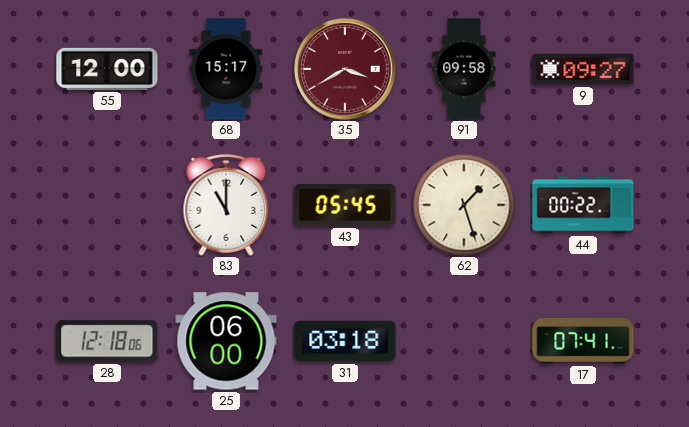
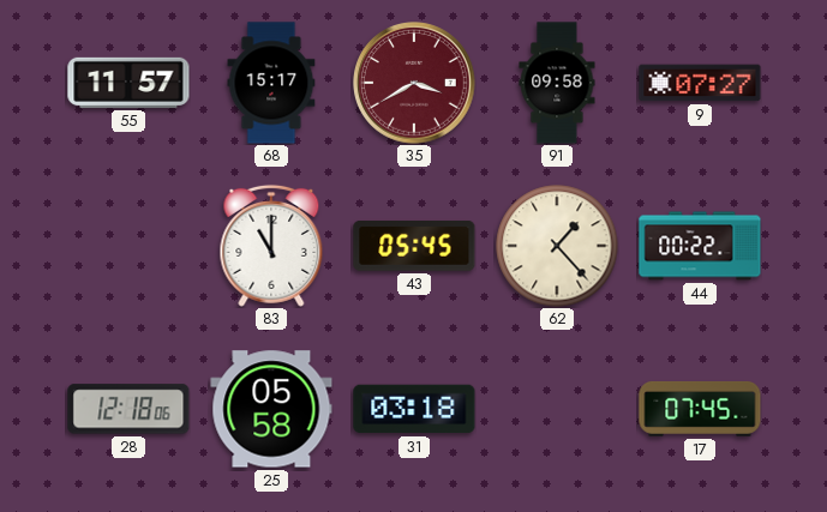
55: 12:00 -> 11:57
9: 09:27 -> 07:27
62: 1:27 -> 1:23
25: 06:00 -> 05:58
17: 07:41 -> 07:45
